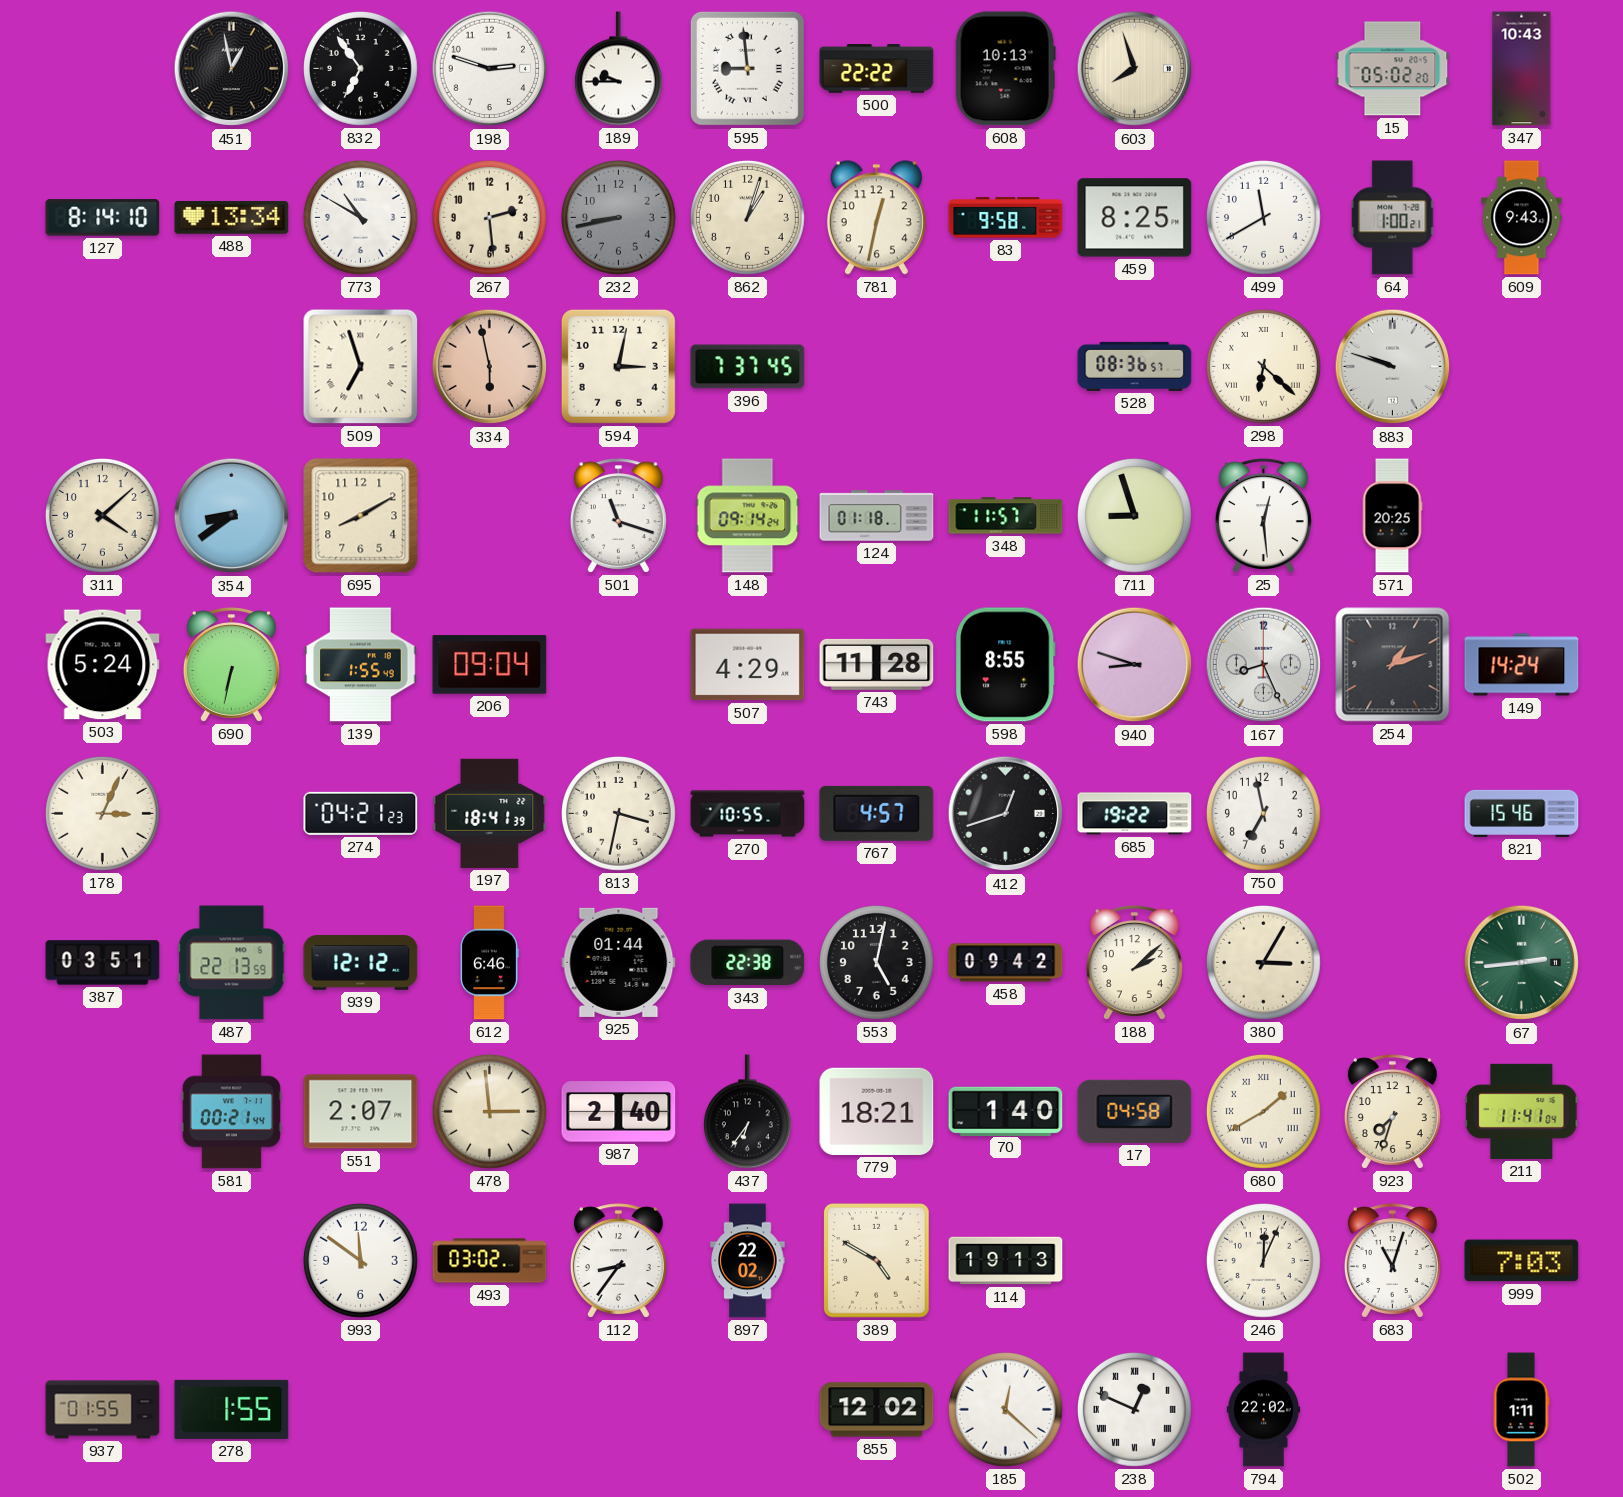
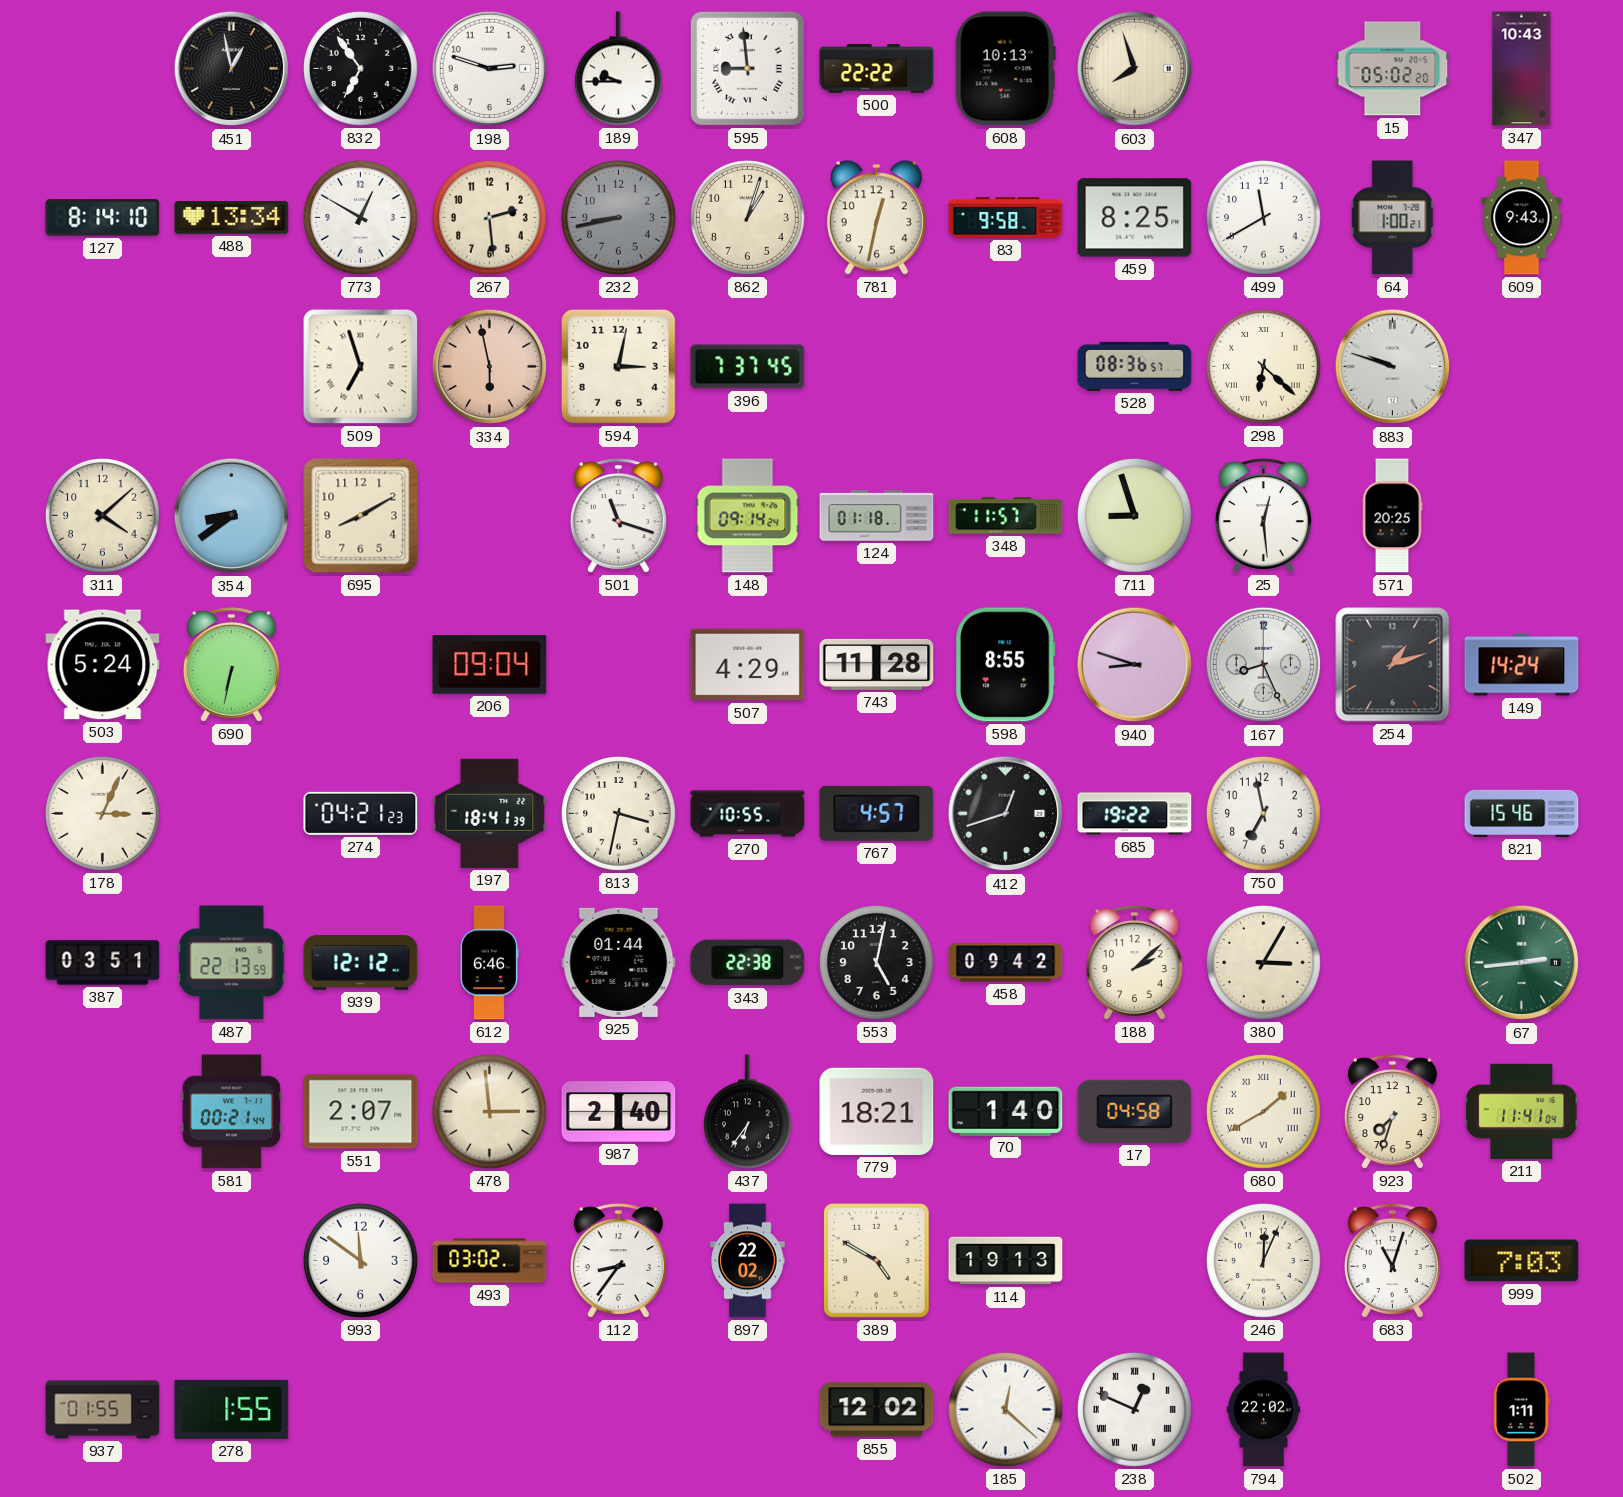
773: 10:50 -> 12:50
139: 1:55 -> none
